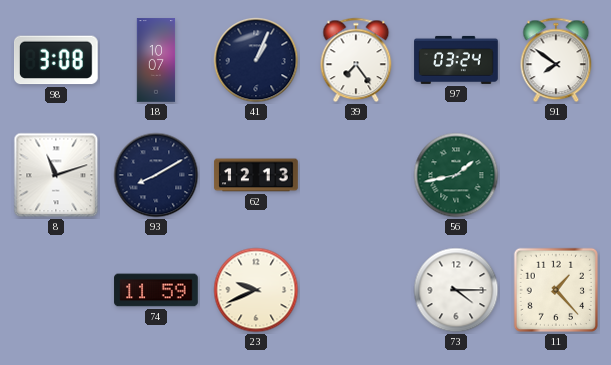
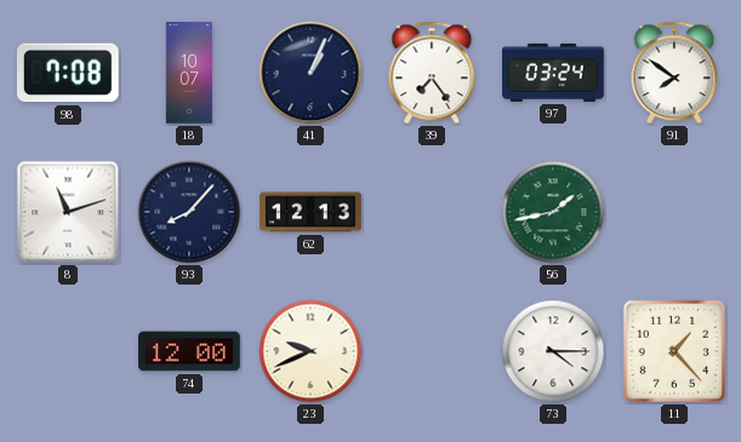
98: 3:08 -> 7:08
93: 8:10 -> 8:07
74: 11:59 -> 12:00
